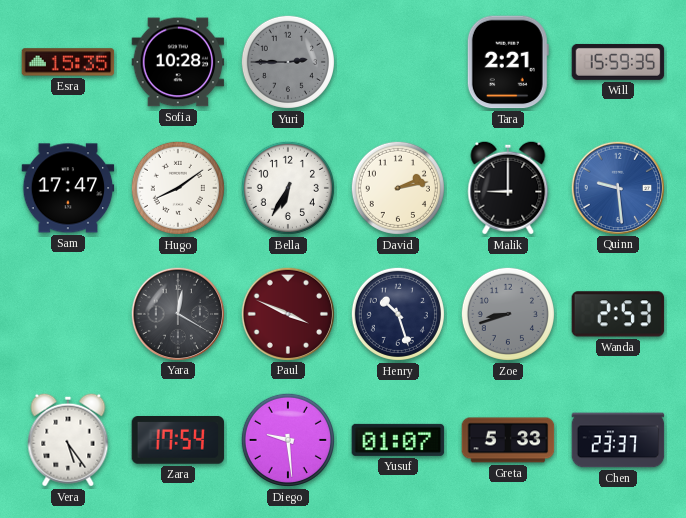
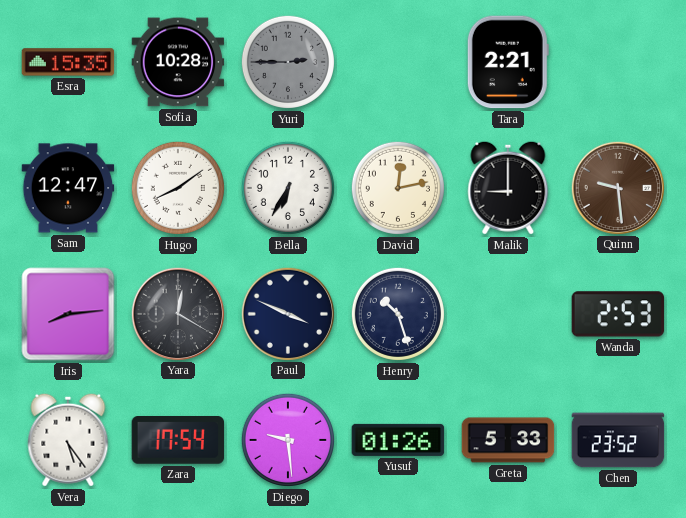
Will: 15:59 -> none
Sam: 17:47 -> 12:47
David: 2:13 -> 12:13
Quinn dial: blue -> brown
Iris: none -> 8:14
Paul dial: burgundy -> navy
Zoe: 8:42 -> none
Yusuf: 01:07 -> 01:26
Chen: 23:37 -> 23:52
